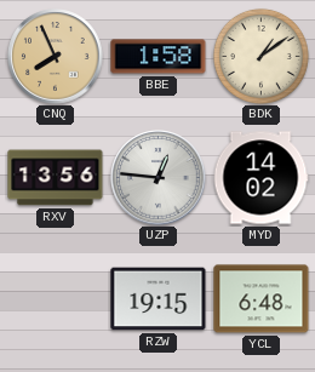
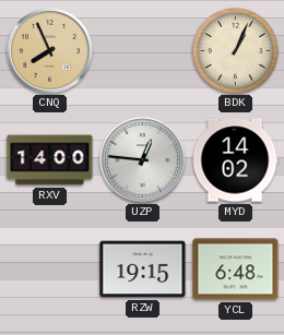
BBE: 1:58 -> none
BDK: 1:09 -> 1:04
RXV: 13:56 -> 14:00
